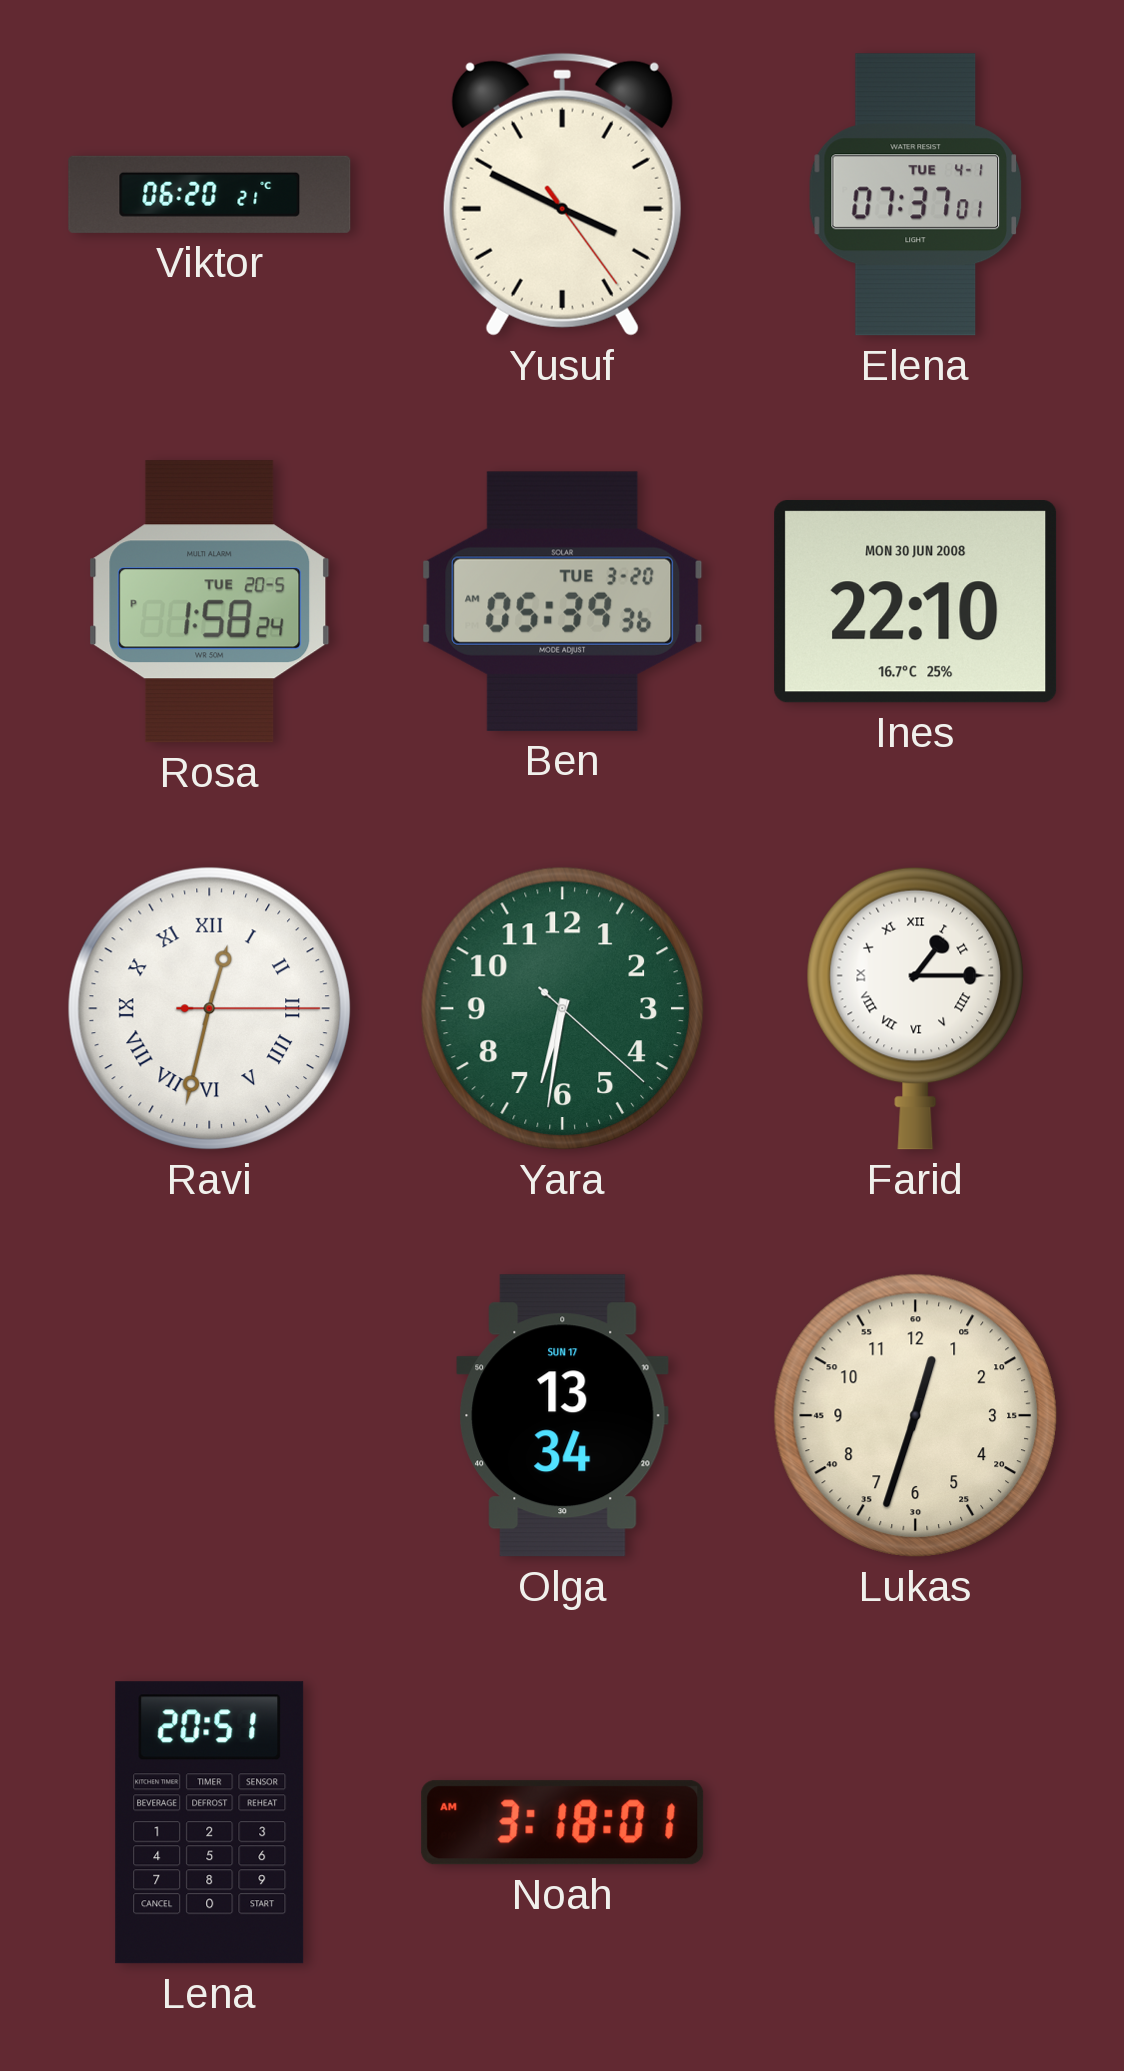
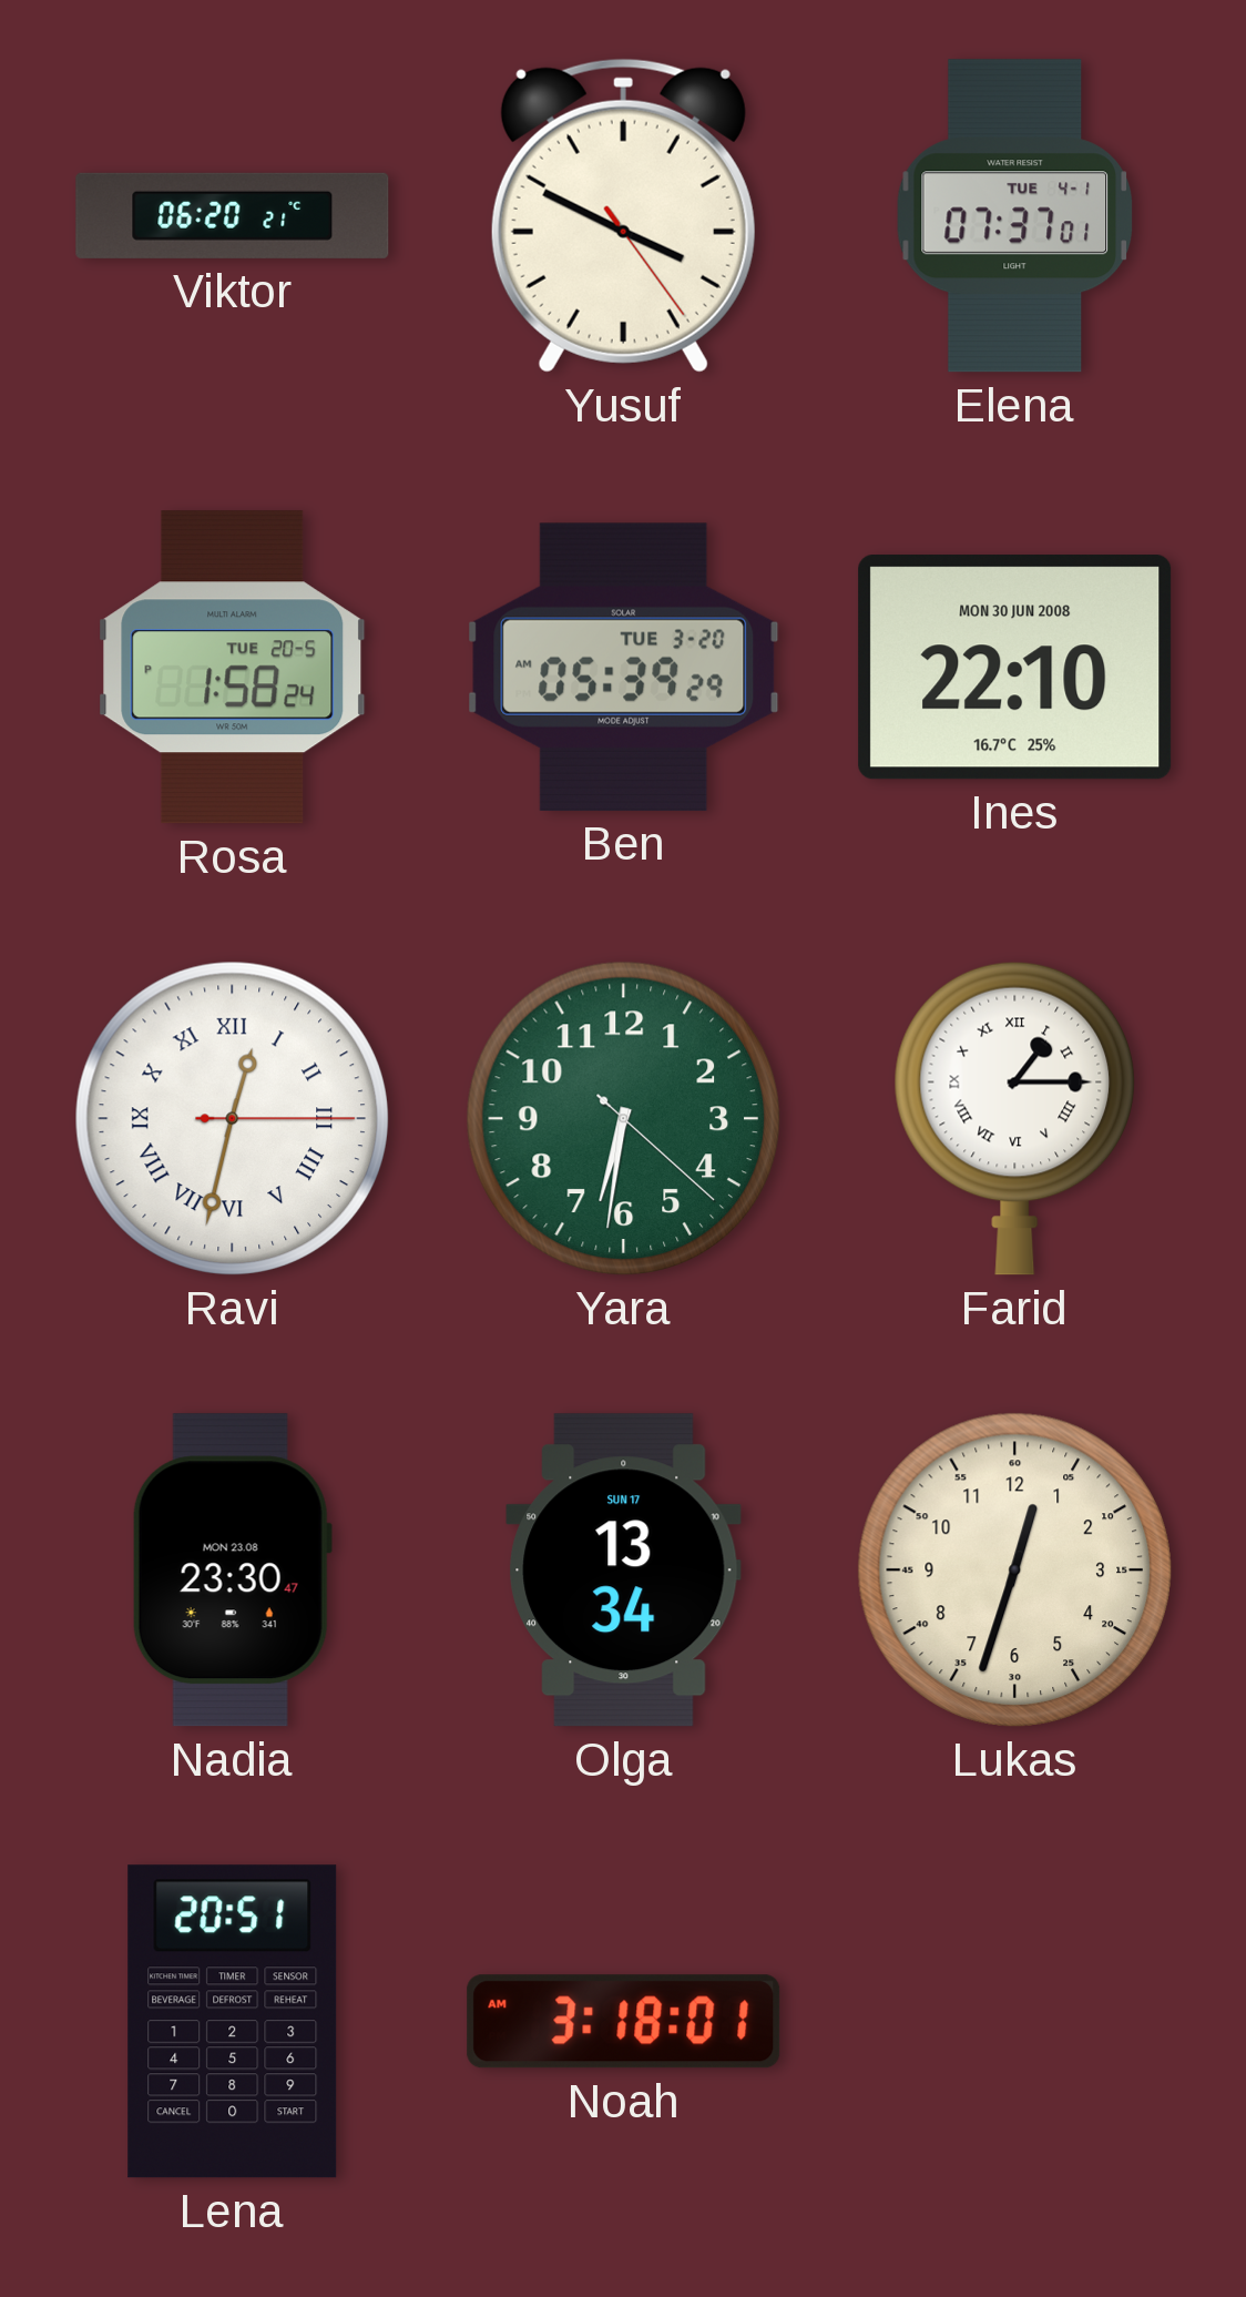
Ben: 05:39:36 AM -> 05:39:29 AM
Nadia: none -> 23:30
